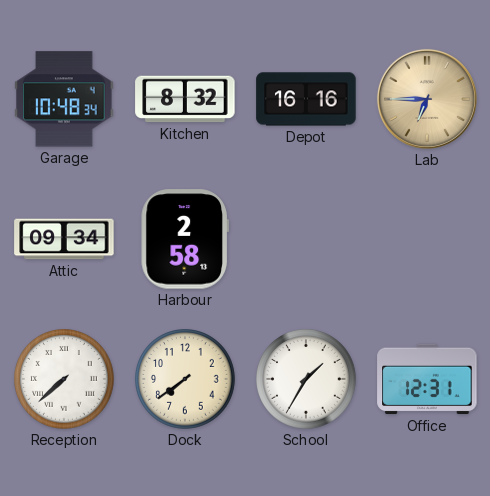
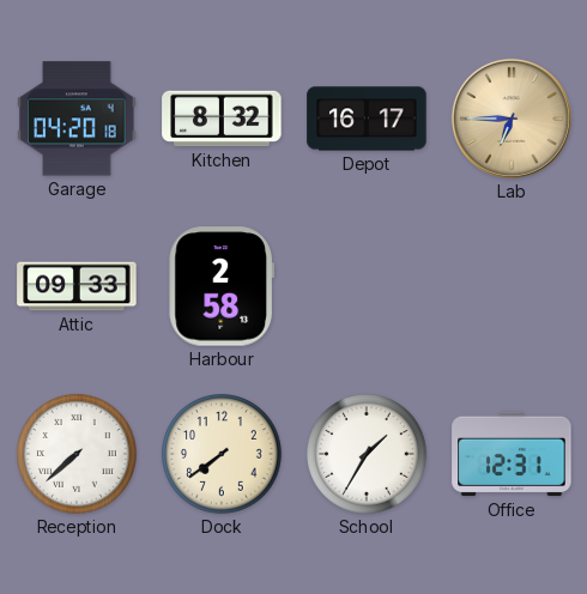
Garage: 10:48 -> 04:20
Depot: 16:16 -> 16:17
Attic: 09:34 -> 09:33
